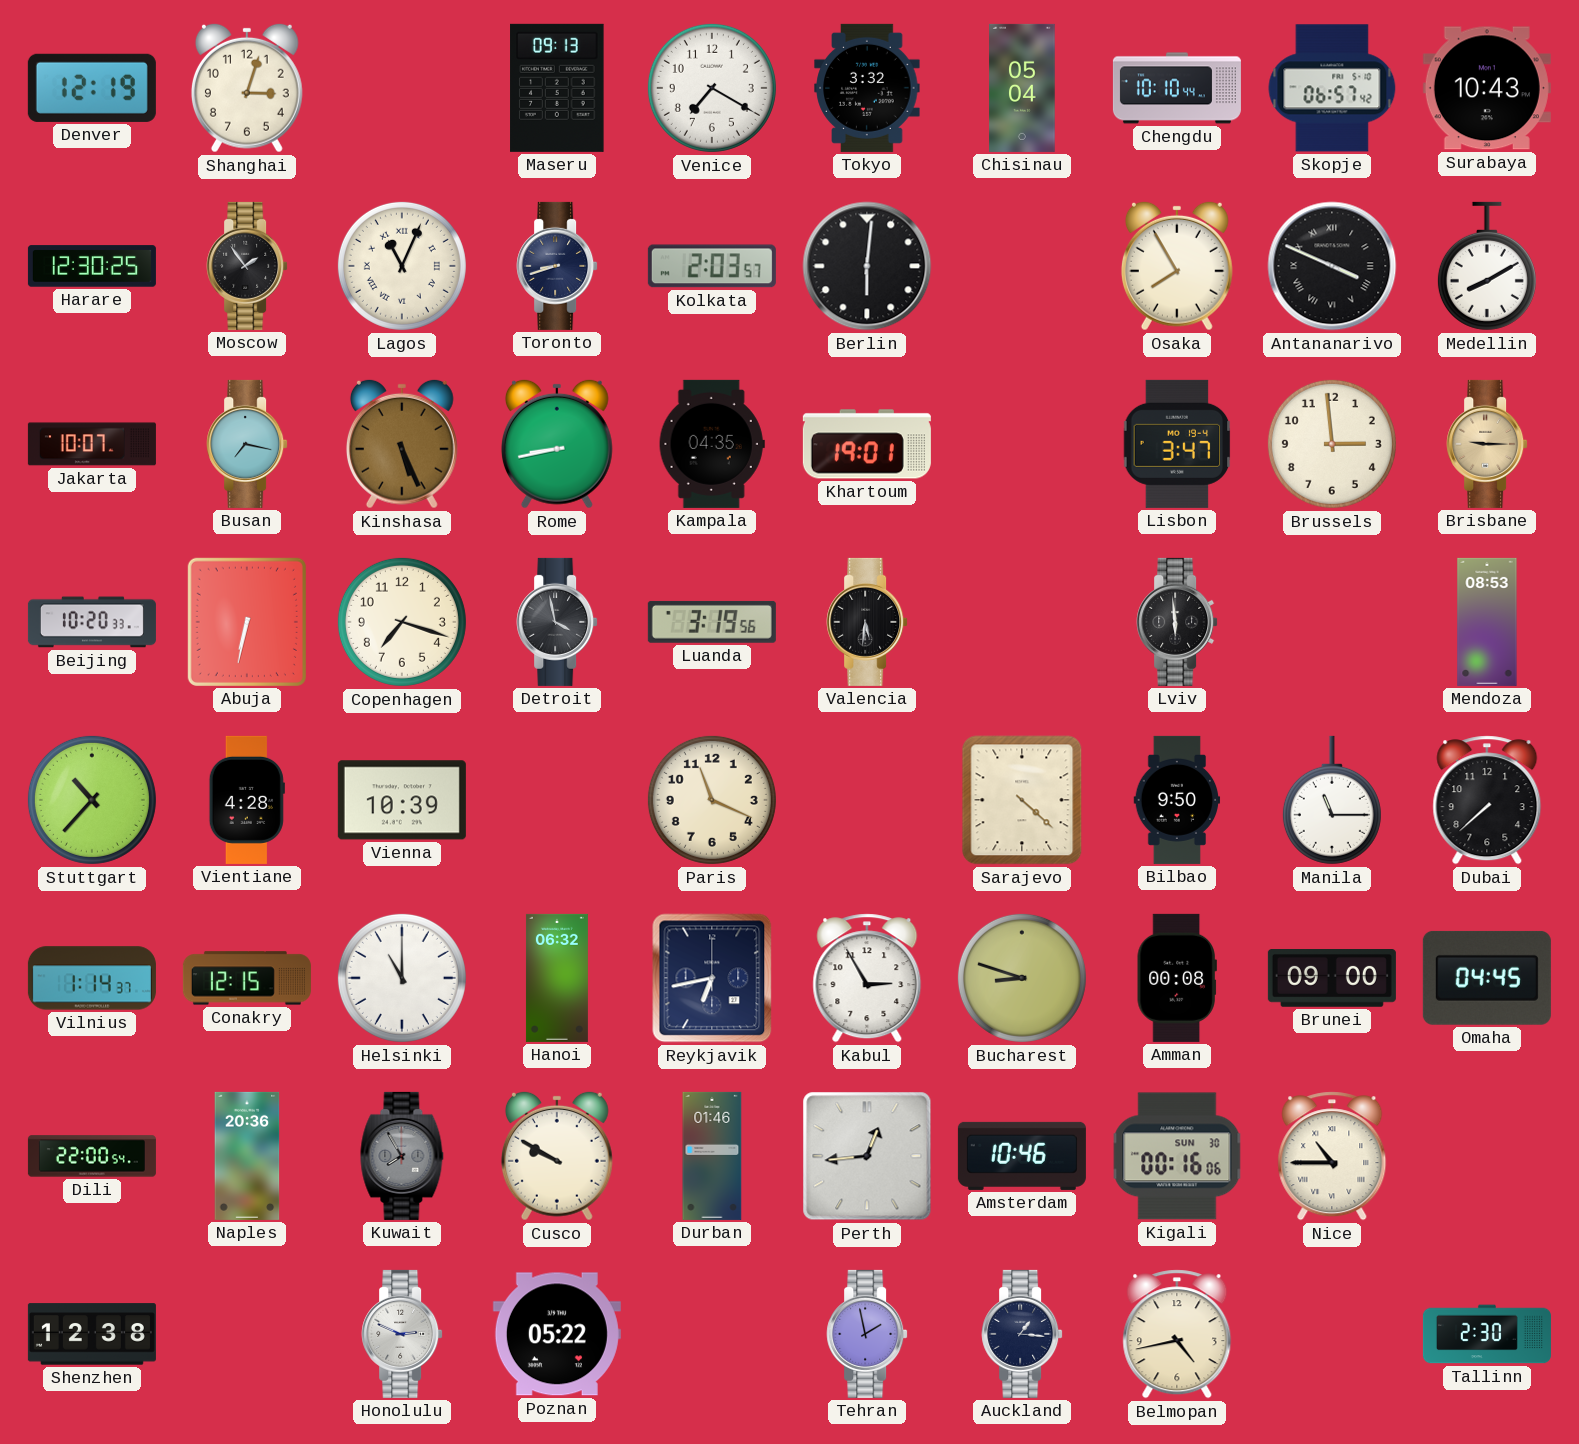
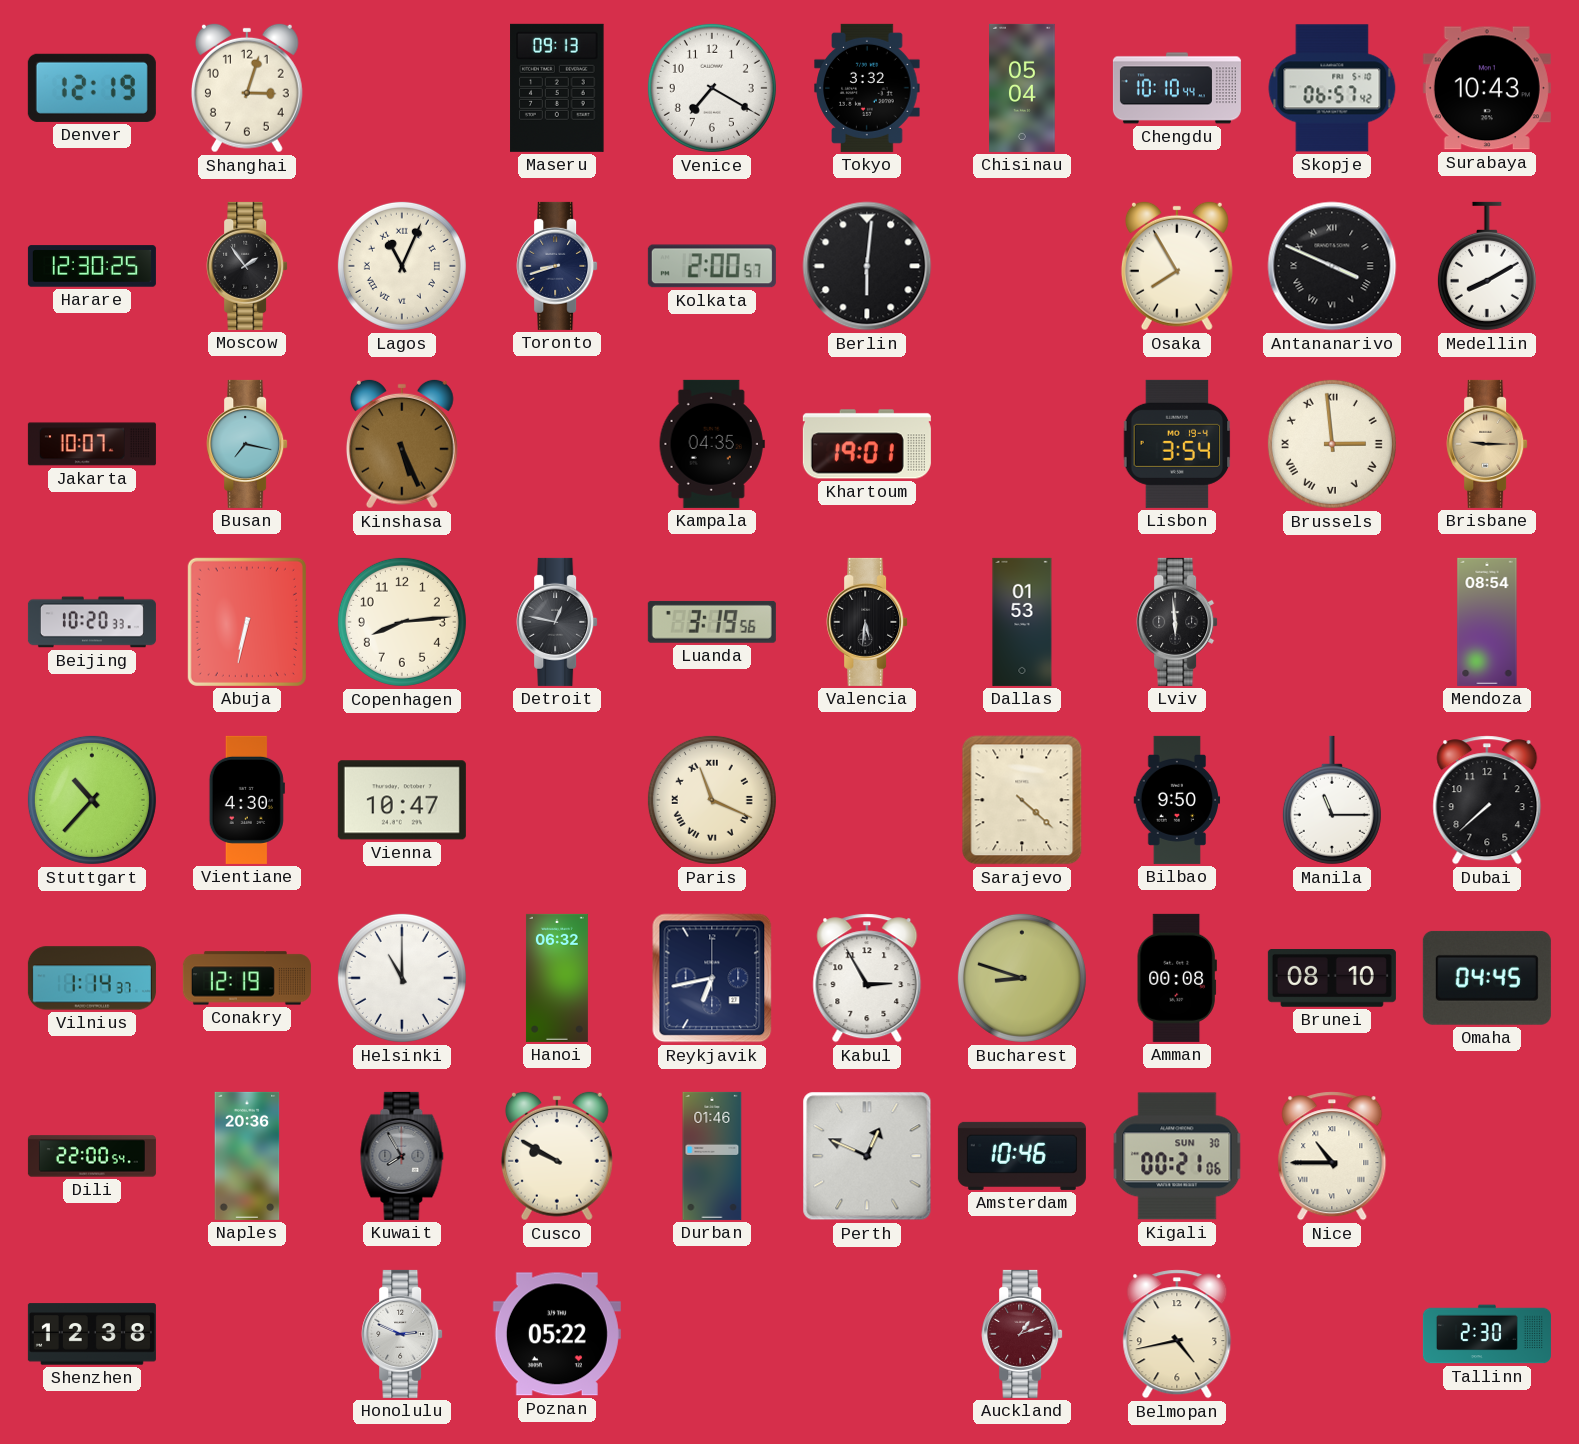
Kolkata: 2:03 -> 2:00
Rome: 8:43 -> none
Lisbon: 3:47 -> 3:54
Brussels numerals: Arabic -> Roman
Copenhagen: 7:18 -> 8:14
Detroit: 3:58 -> 12:47
Dallas: none -> 01:53
Mendoza: 08:53 -> 08:54
Vientiane: 4:28 -> 4:30
Vienna: 10:39 -> 10:47
Paris numerals: Arabic -> Roman
Conakry: 12:15 -> 12:19
Brunei: 09:00 -> 08:10
Perth: 12:44 -> 12:49
Kigali: 00:16 -> 00:21
Tehran: 1:58 -> none
Auckland: 1:16 -> 1:12
Auckland dial: navy -> burgundy
